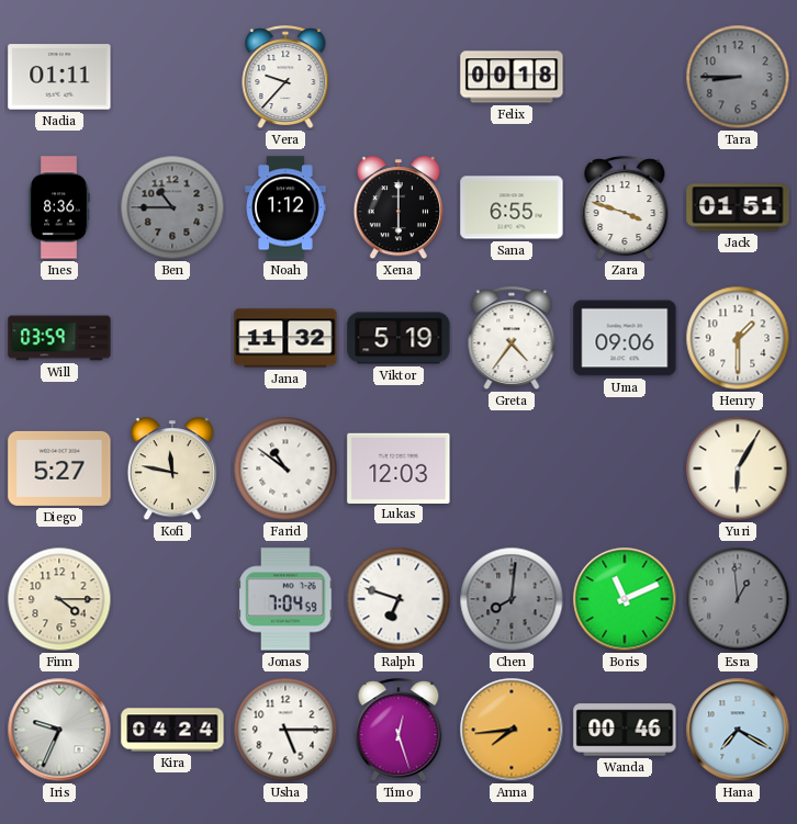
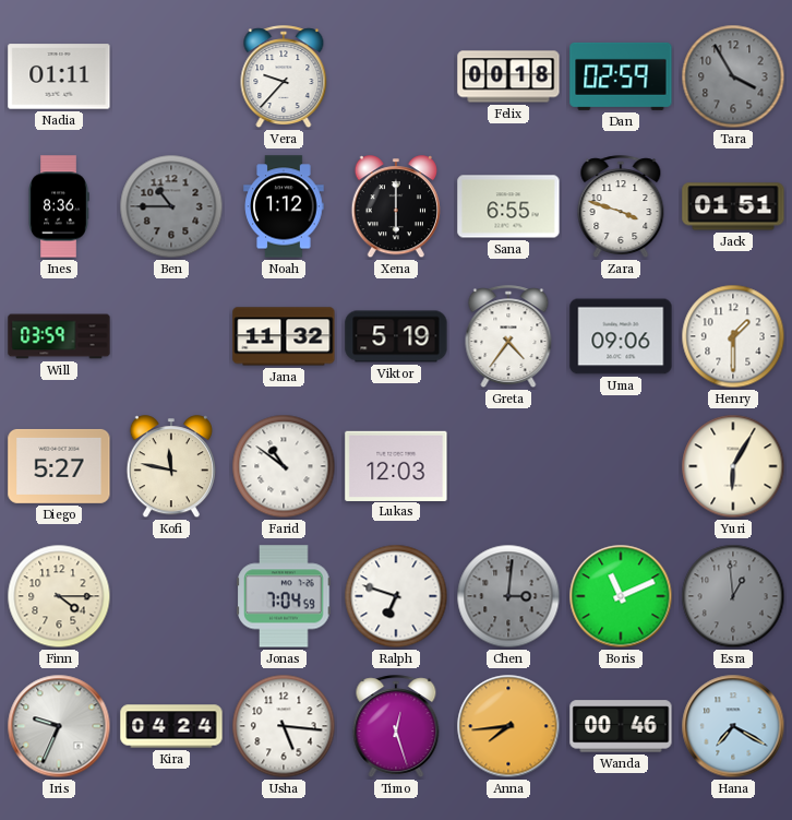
Dan: none -> 02:59
Tara: 8:45 -> 3:55
Chen: 8:01 -> 3:01
Usha: 5:15 -> 5:16
